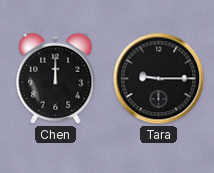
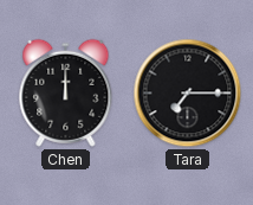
Tara: 9:15 -> 7:15
